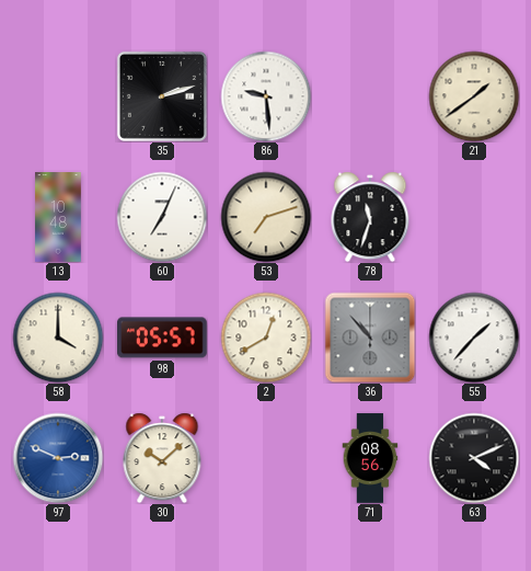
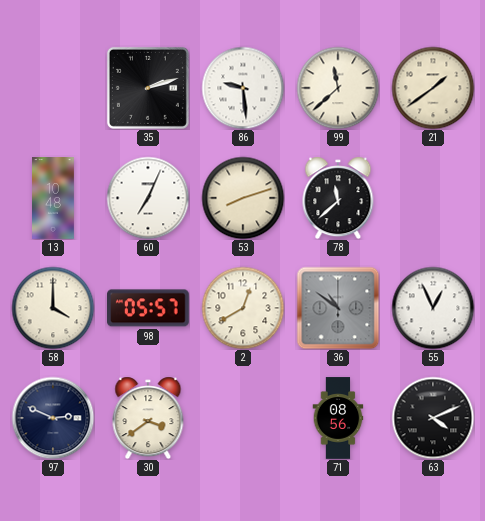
99: none -> 11:38
53: 7:12 -> 8:12
78: 11:33 -> 11:38
36: 10:53 -> 10:51
55: 1:37 -> 12:56
97 dial: blue -> navy
30: 10:08 -> 3:39
